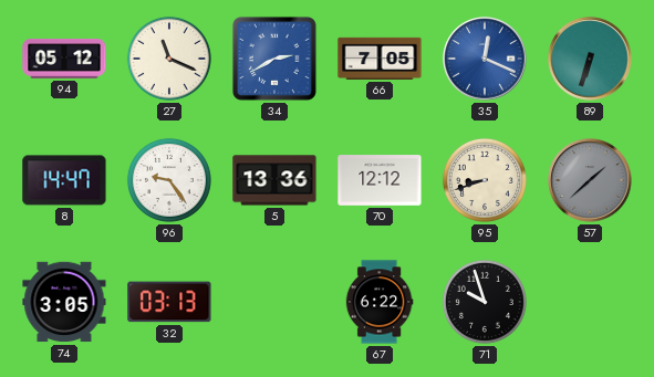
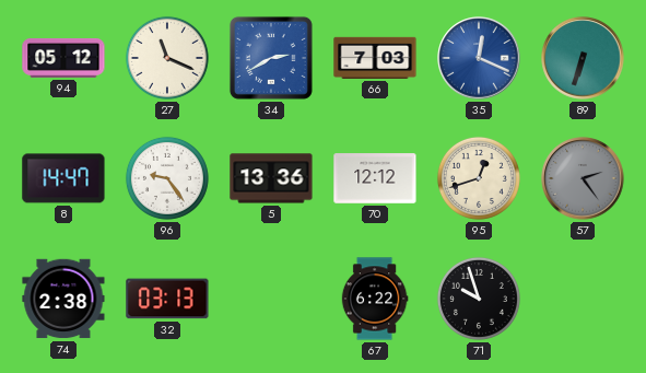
66: 7:05 -> 7:03
95: 8:42 -> 12:42
57: 1:38 -> 2:24
74: 3:05 -> 2:38
